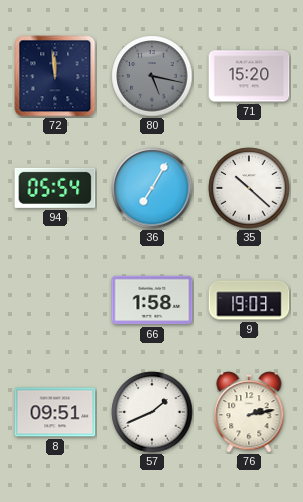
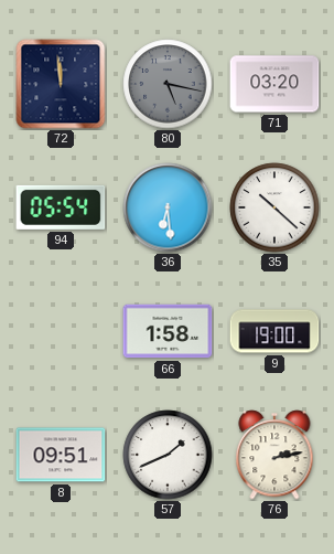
71: 15:20 -> 03:20
36: 7:05 -> 6:29
9: 19:03 -> 19:00
